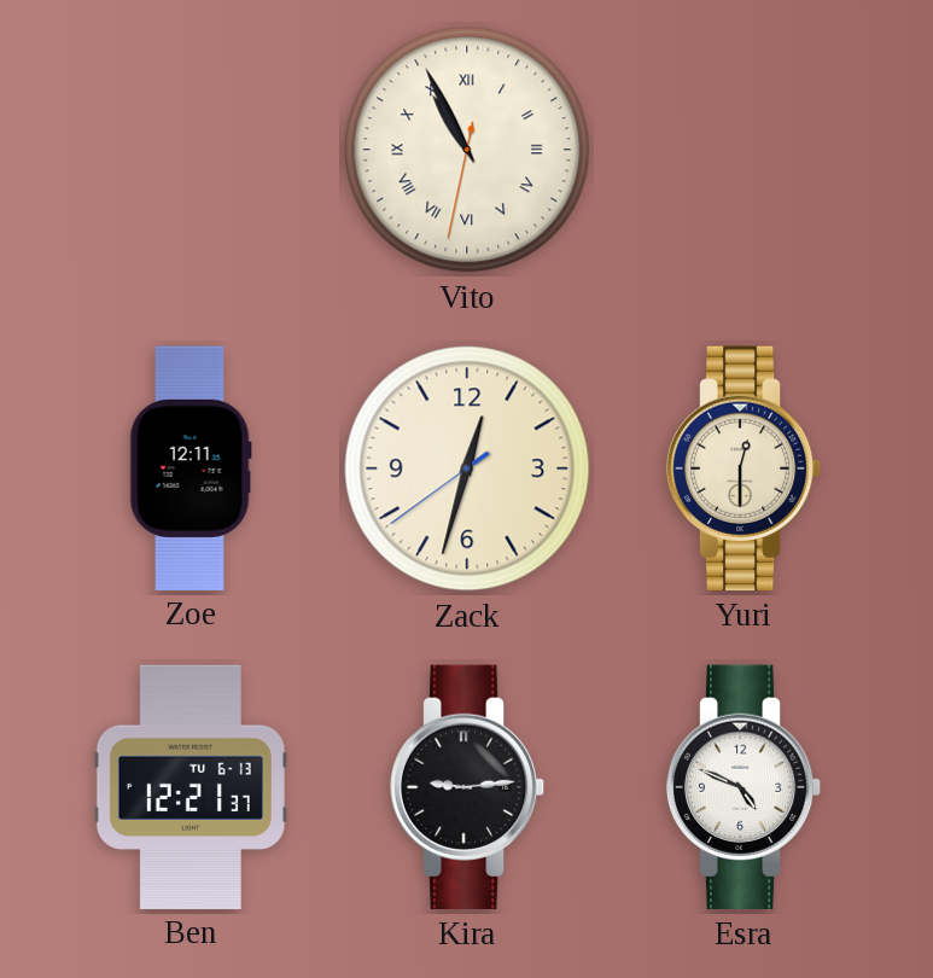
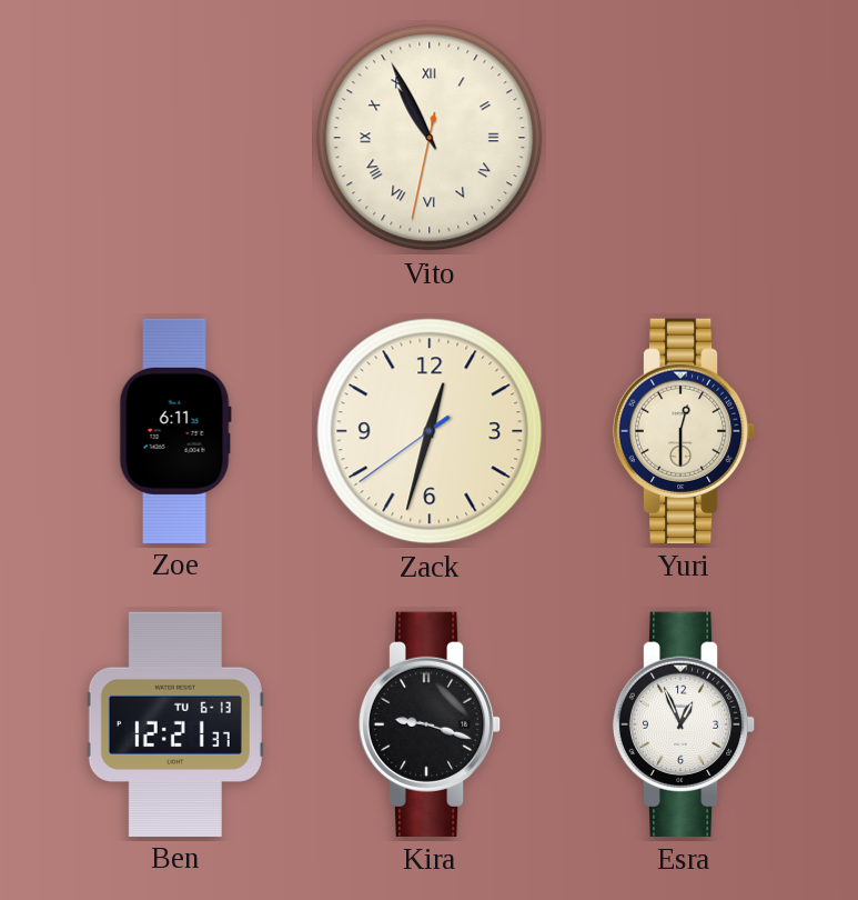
Zoe: 12:11 -> 6:11
Kira: 9:14 -> 9:18
Esra: 4:49 -> 12:56
